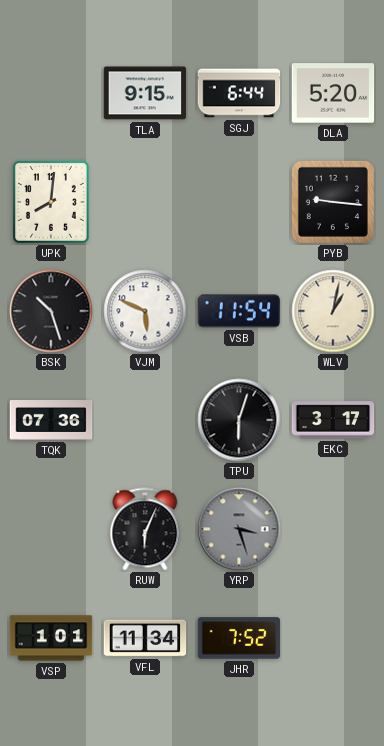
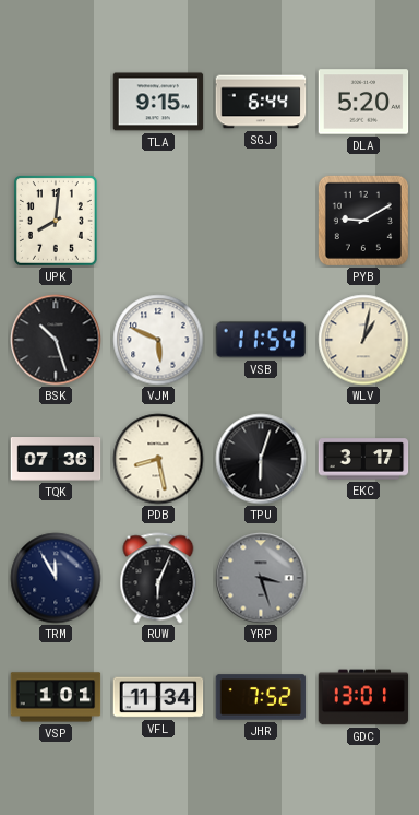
PYB: 9:16 -> 9:10
PDB: none -> 8:28
TRM: none -> 11:55
GDC: none -> 13:01
